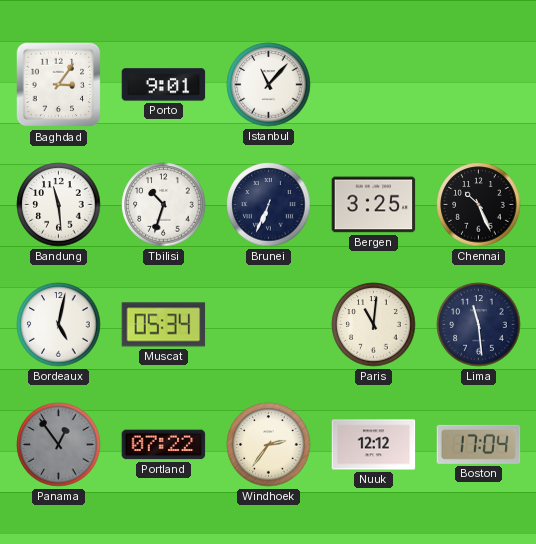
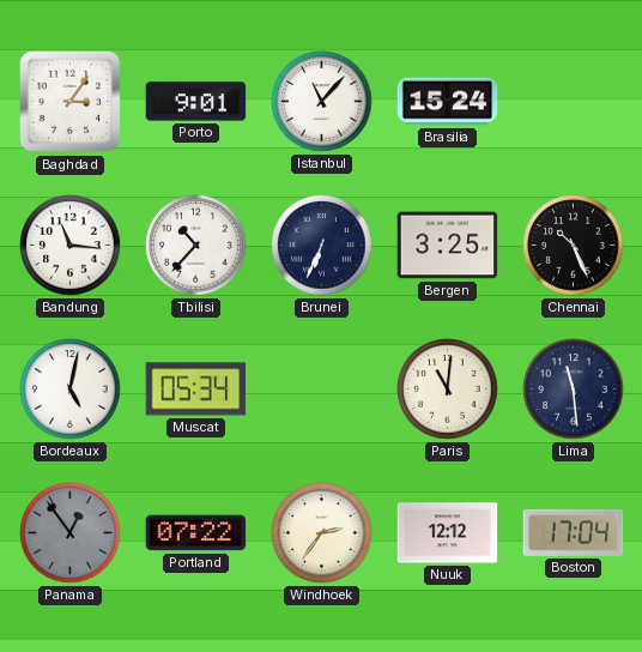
Brasilia: none -> 15:24
Bandung: 11:29 -> 11:16
Tbilisi: 10:33 -> 10:37
